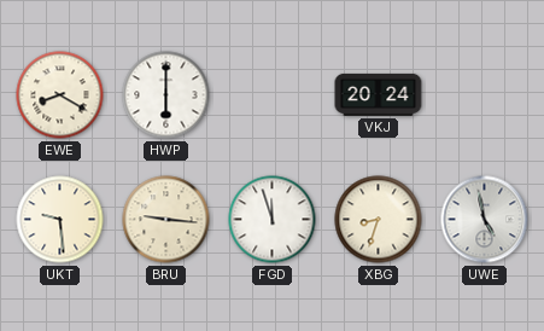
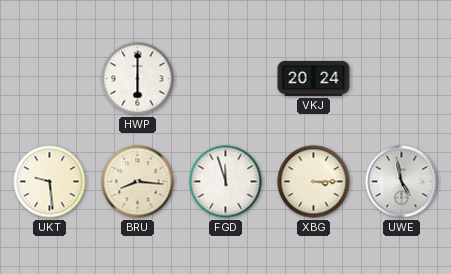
EWE: 8:20 -> none
BRU: 9:16 -> 8:16
XBG: 8:33 -> 3:15
